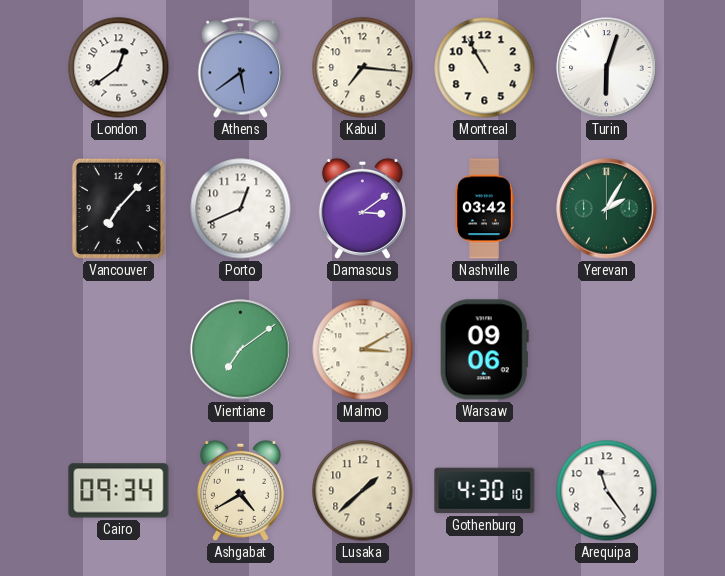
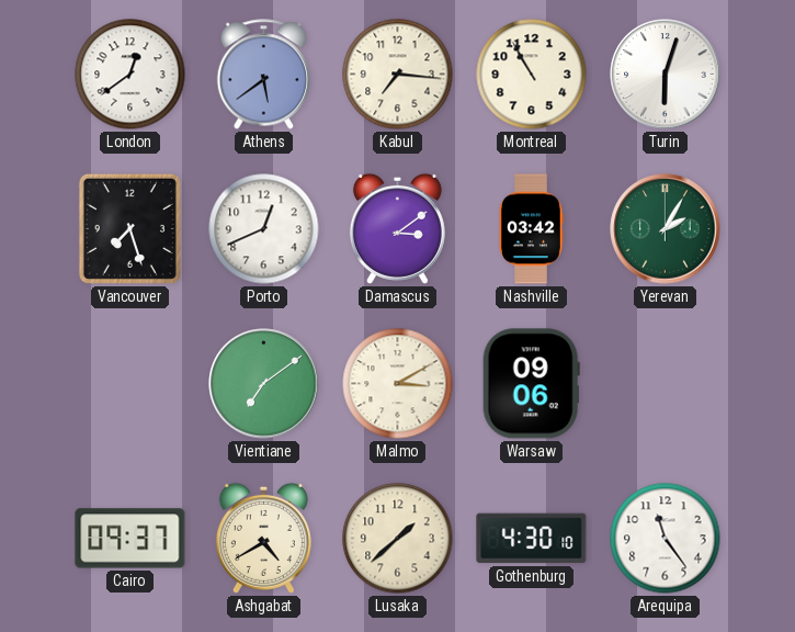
Vancouver: 7:07 -> 7:27
Cairo: 09:34 -> 09:37
